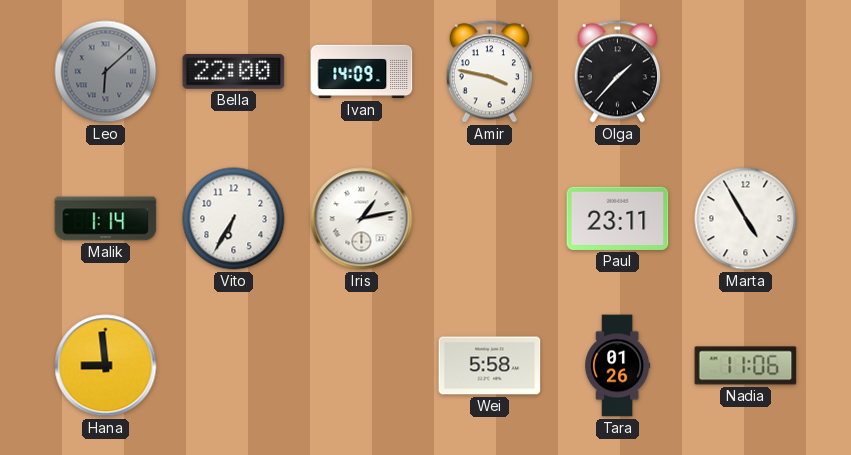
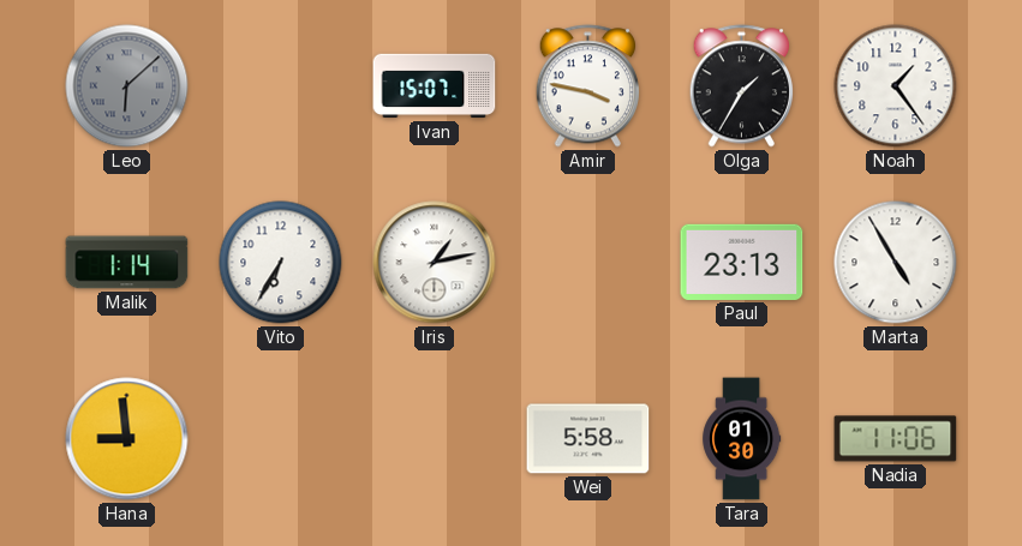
Bella: 22:00 -> none
Ivan: 14:09 -> 15:07
Olga: 1:37 -> 1:35
Noah: none -> 1:24
Paul: 23:11 -> 23:13
Tara: 01:26 -> 01:30
